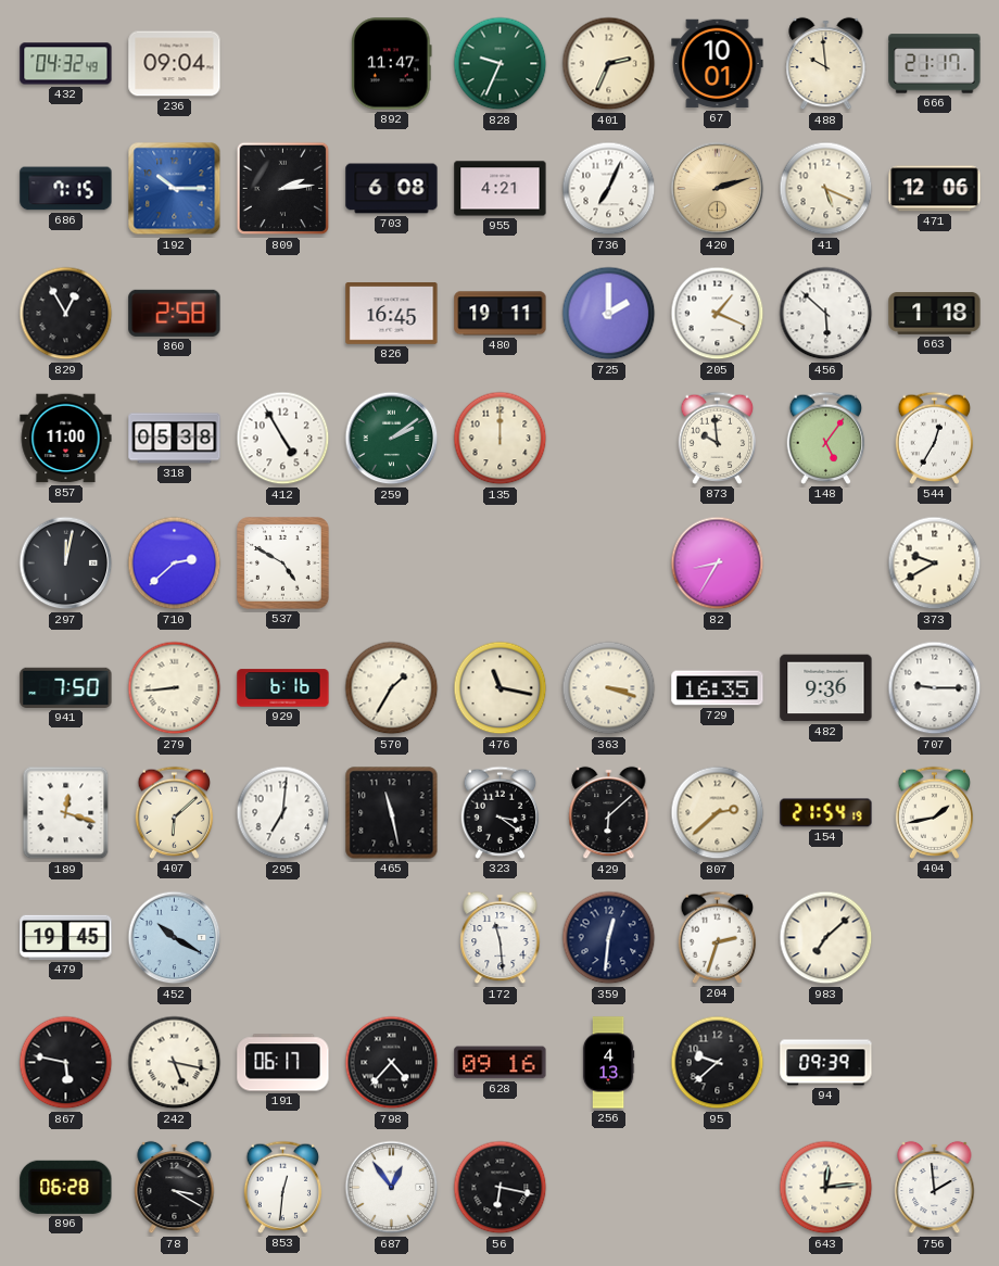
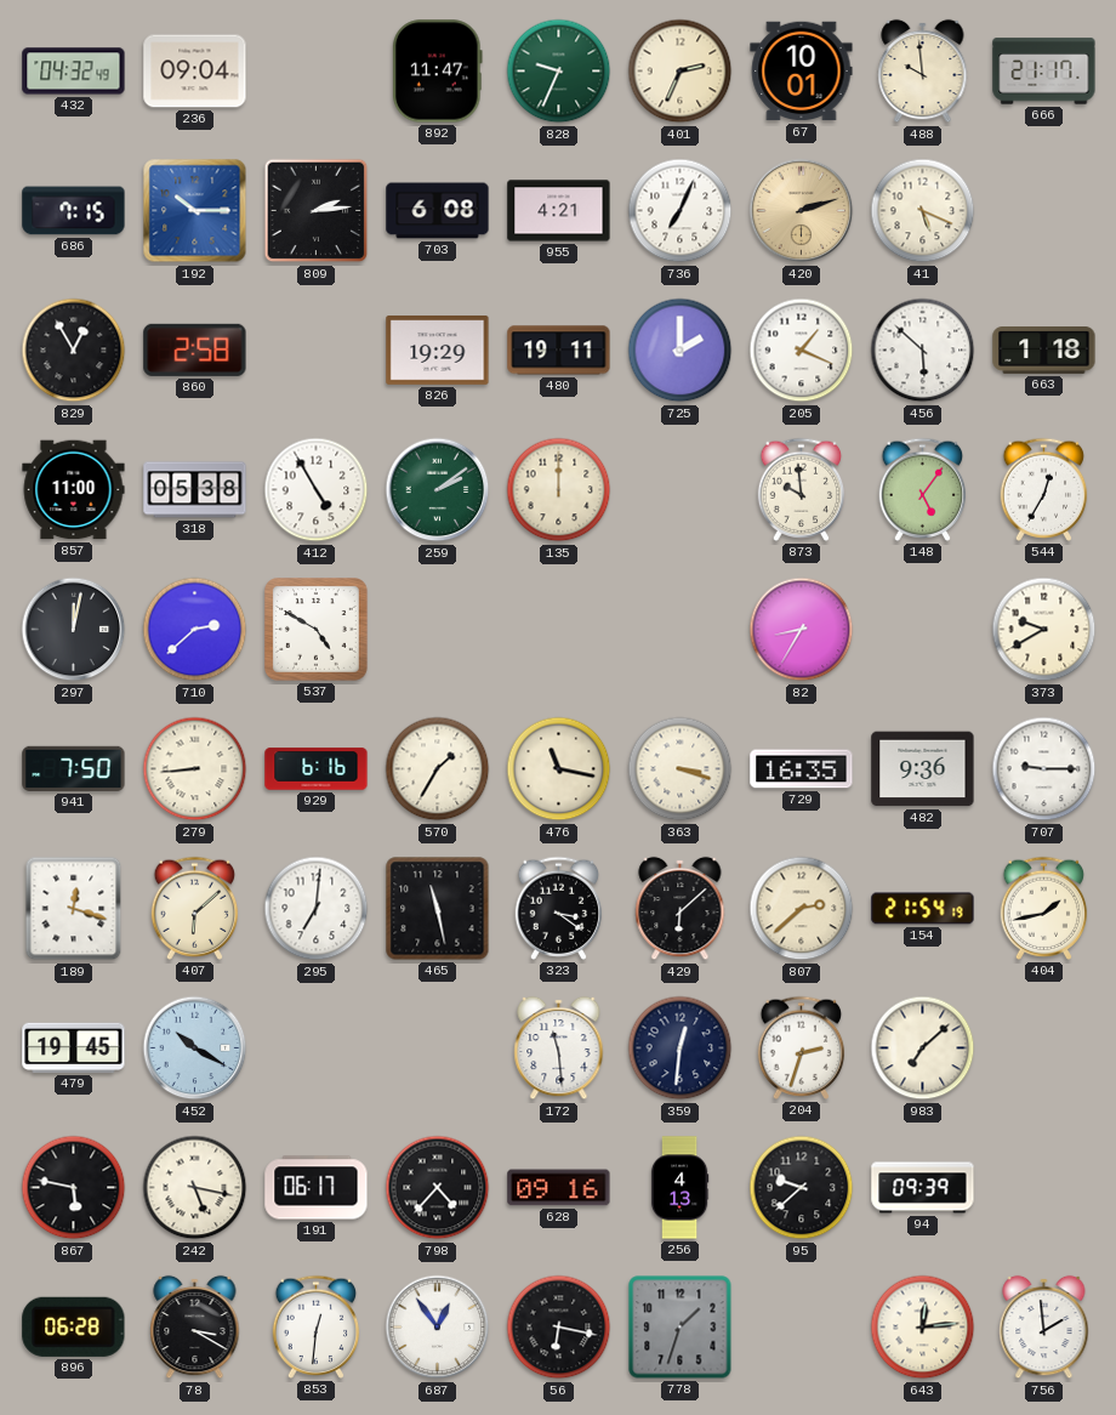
471: 12:06 -> none
826: 16:45 -> 19:29
778: none -> 1:33
